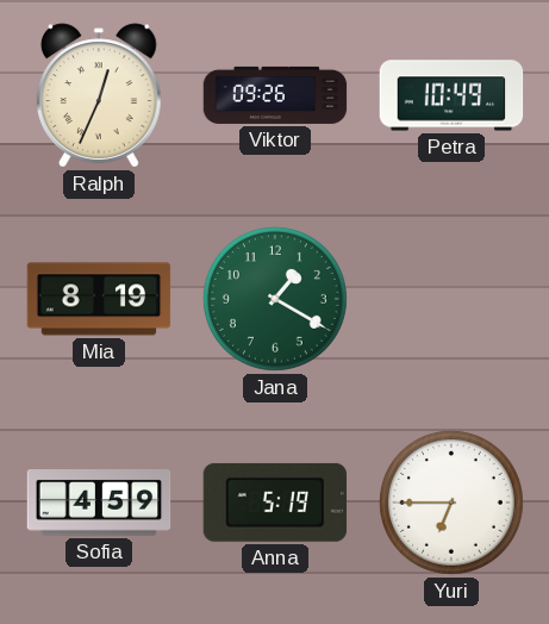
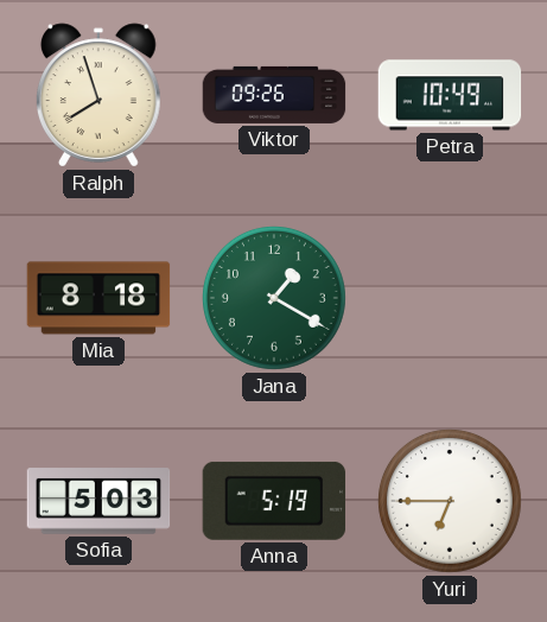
Ralph: 12:34 -> 7:57
Mia: 8:19 -> 8:18
Sofia: 4:59 -> 5:03
